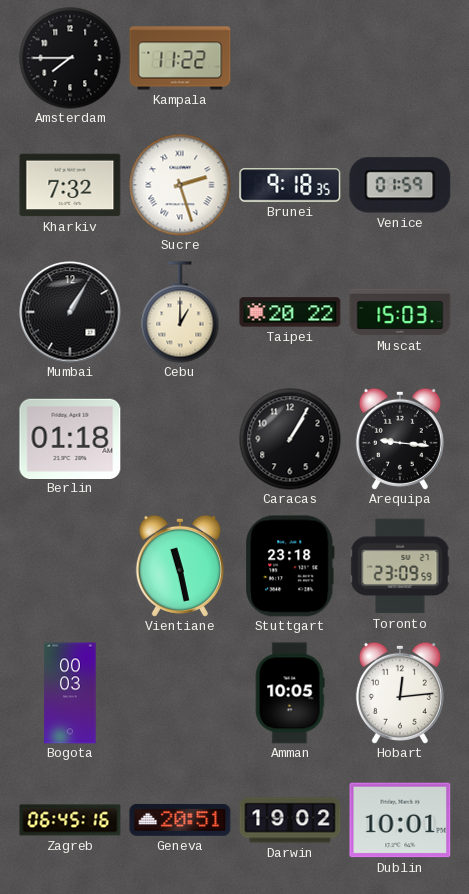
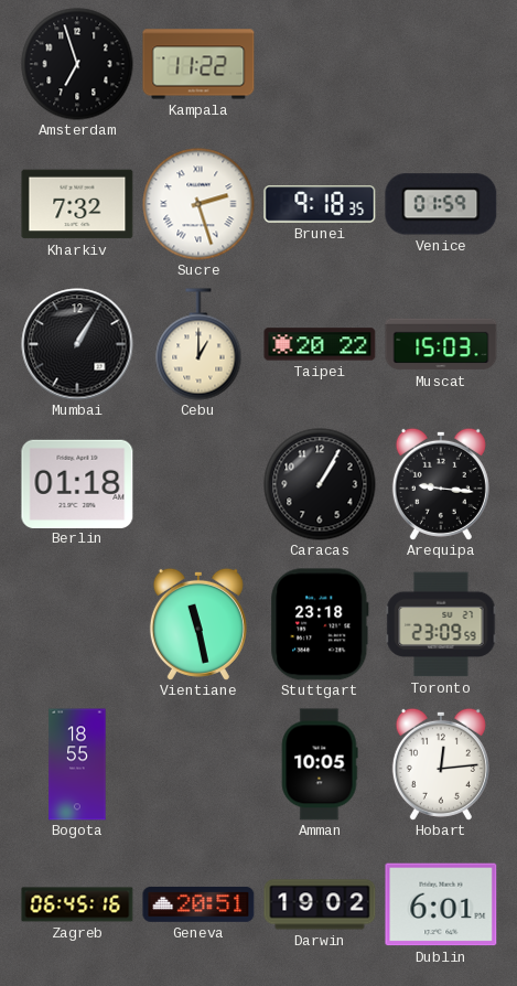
Amsterdam: 7:45 -> 6:57
Bogota: 00:03 -> 18:55
Dublin: 10:01 -> 6:01
